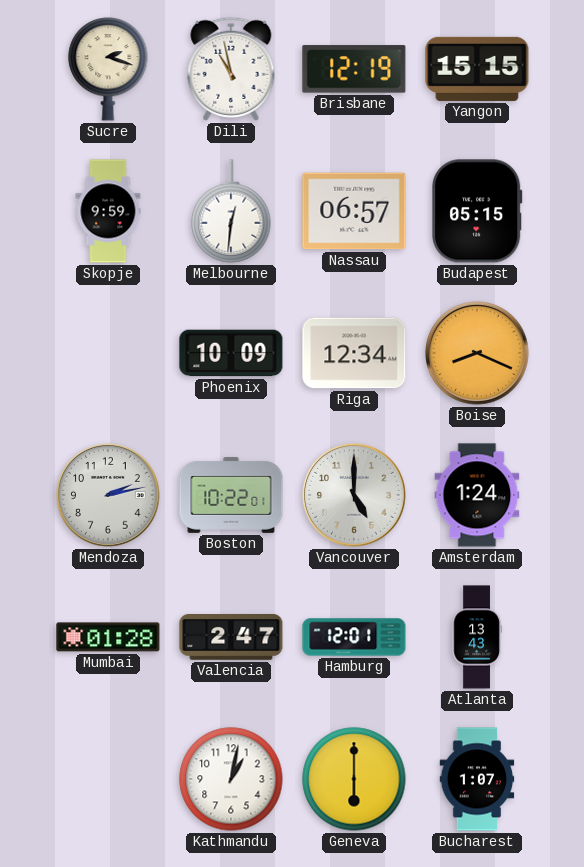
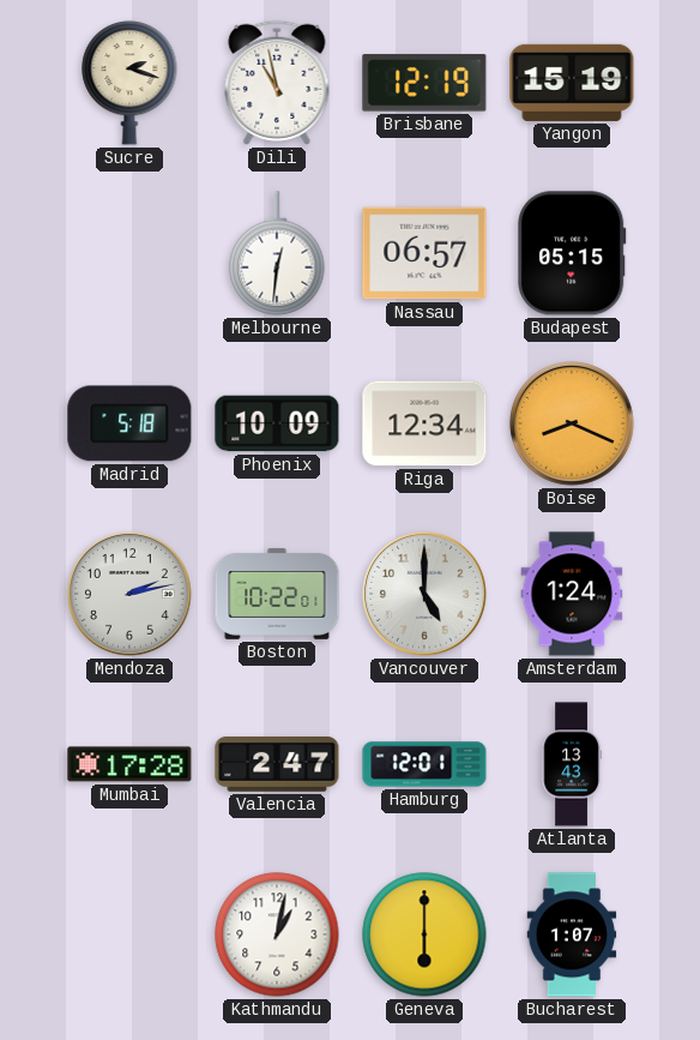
Yangon: 15:15 -> 15:19
Skopje: 9:59 -> none
Madrid: none -> 5:18
Mumbai: 01:28 -> 17:28
